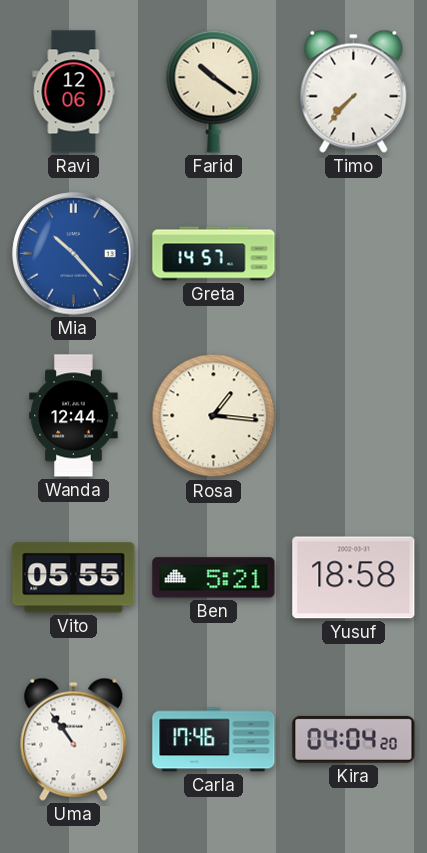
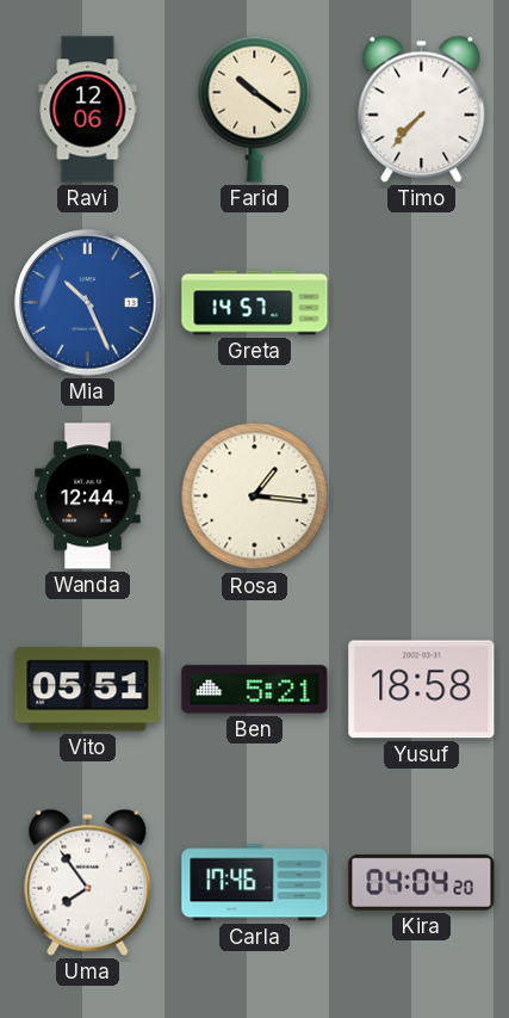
Mia: 10:23 -> 10:26
Vito: 05:55 -> 05:51
Uma: 10:54 -> 7:54
